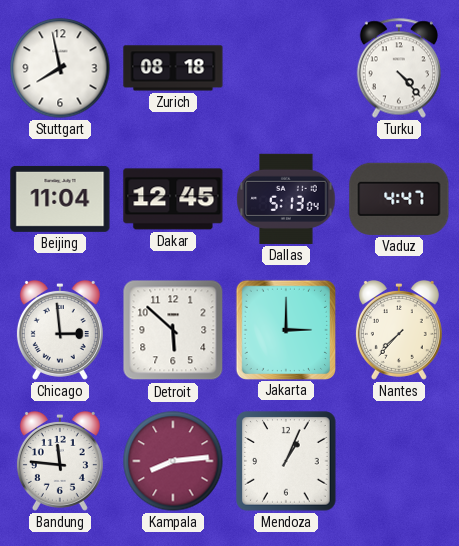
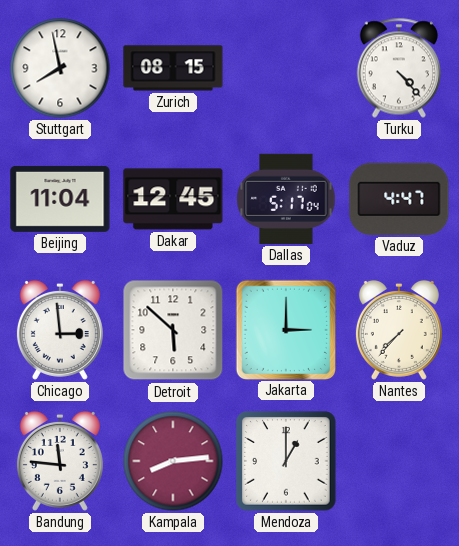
Zurich: 08:18 -> 08:15
Dallas: 5:13 -> 5:17
Mendoza: 1:04 -> 1:00
